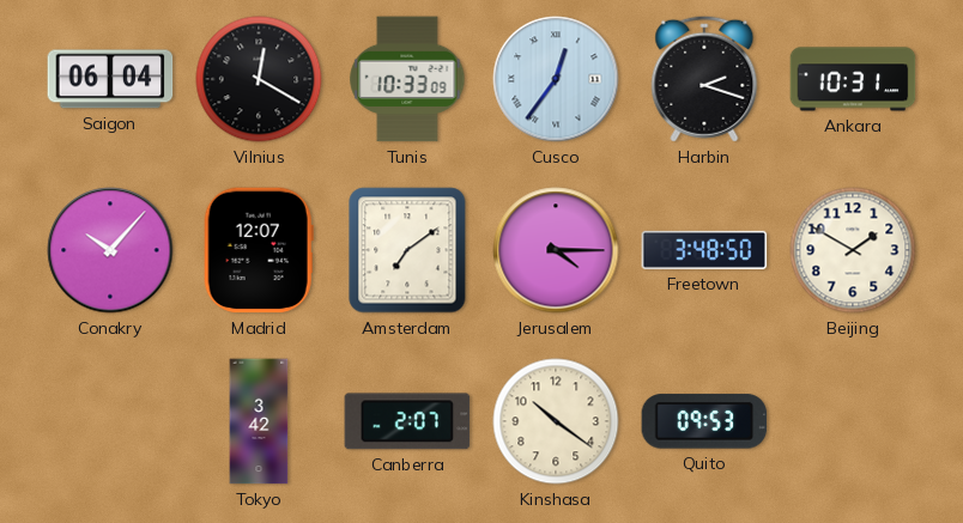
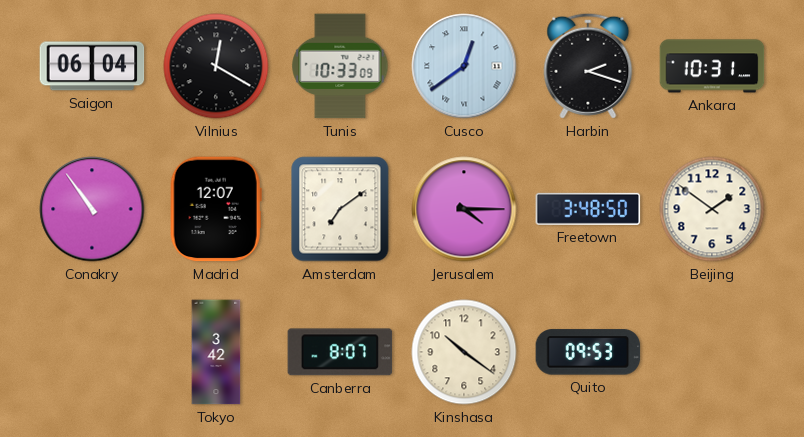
Cusco: 12:36 -> 12:39
Conakry: 10:07 -> 10:54
Beijing: 1:50 -> 1:51
Canberra: 2:07 -> 8:07
